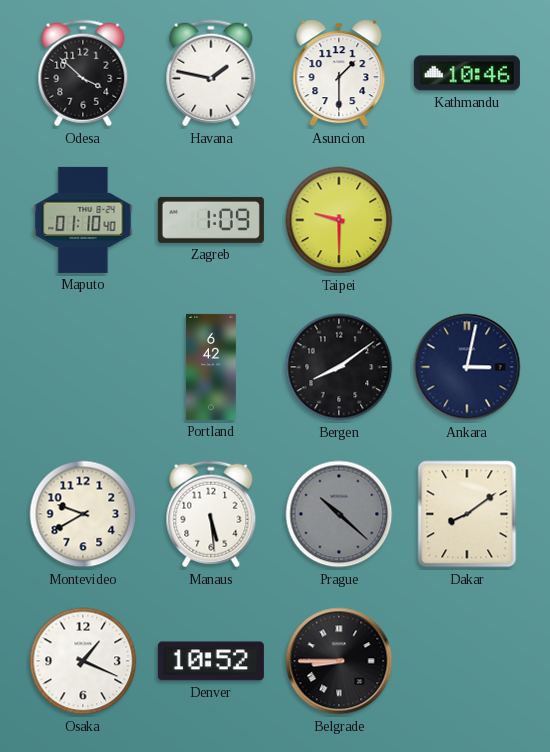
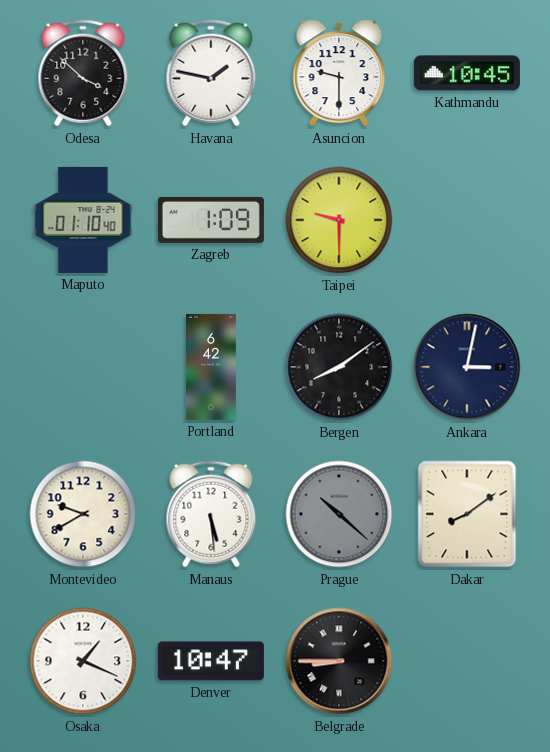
Asuncion: 1:30 -> 9:30
Kathmandu: 10:46 -> 10:45
Denver: 10:52 -> 10:47
